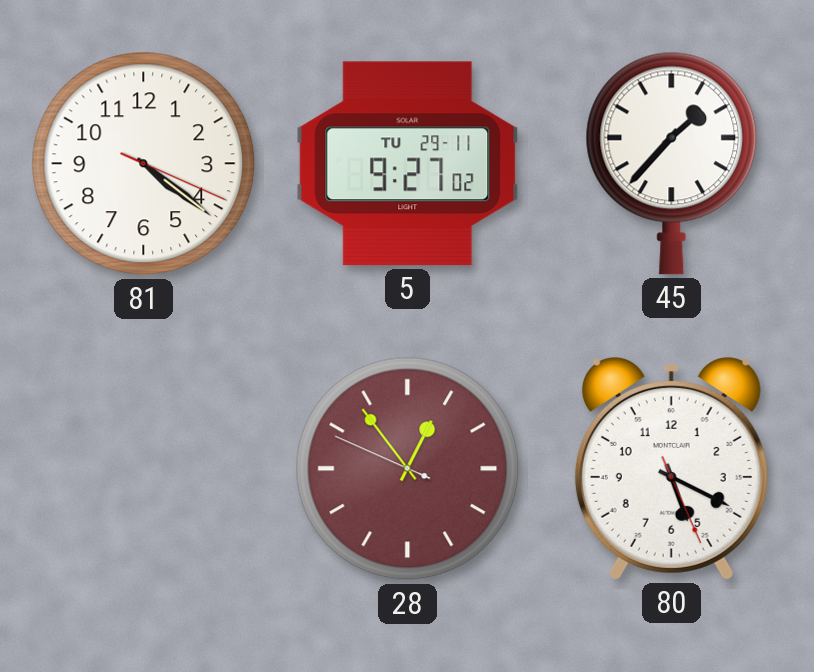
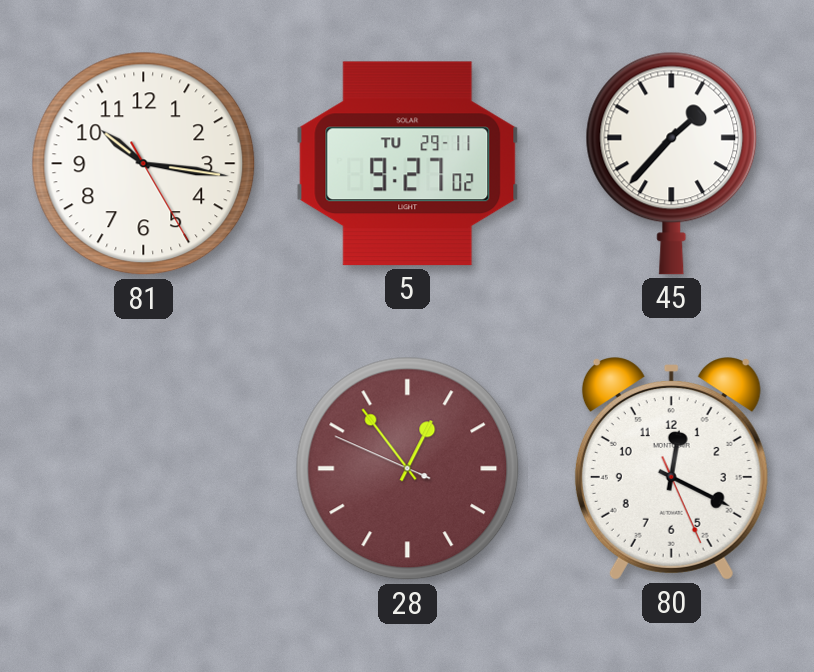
81: 4:21 -> 10:16
80: 5:19 -> 12:19
